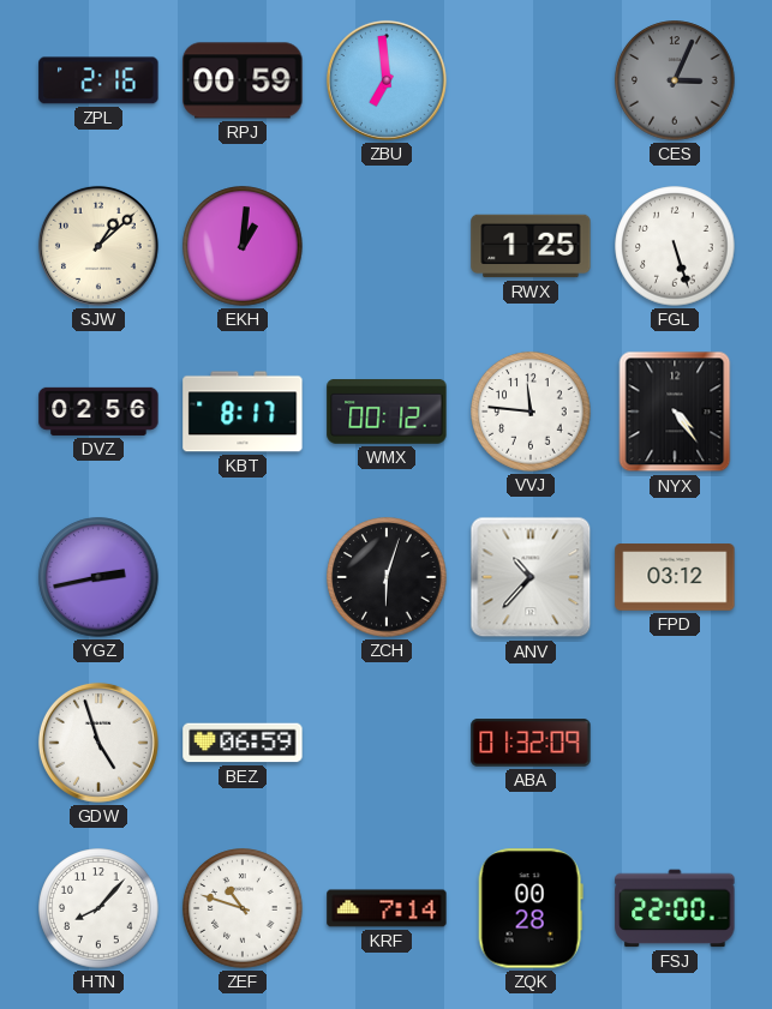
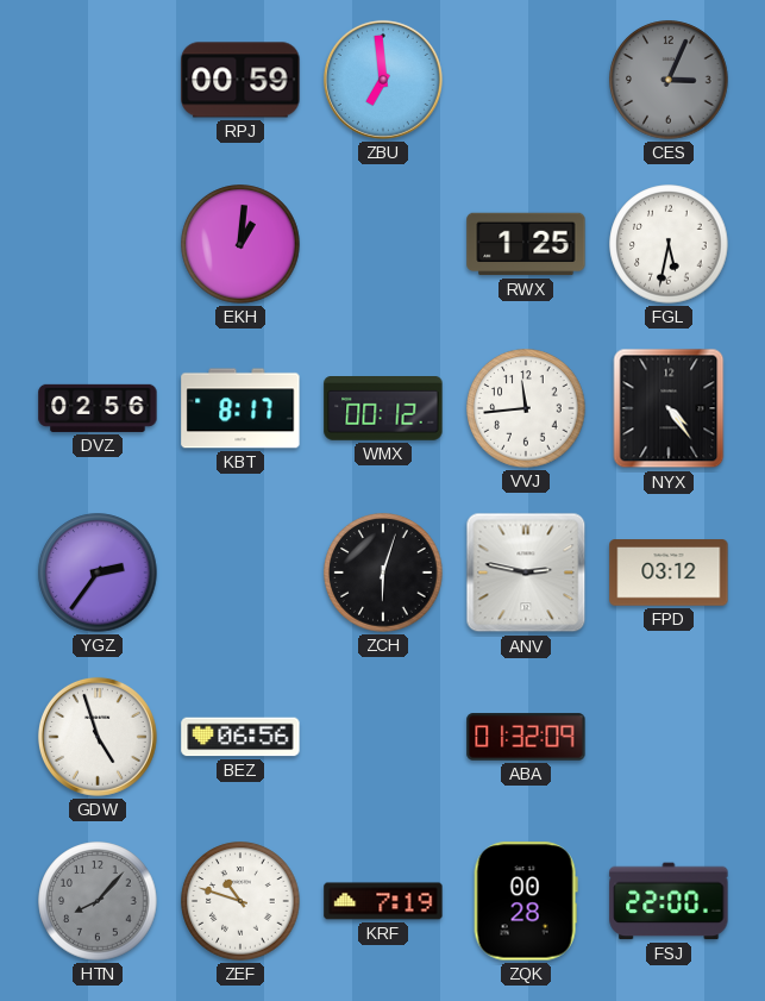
ZPL: 2:16 -> none
SJW: 1:08 -> none
FGL: 5:27 -> 5:32
VVJ: 11:46 -> 11:44
YGZ: 2:43 -> 2:36
ANV: 10:37 -> 2:47
BEZ: 06:59 -> 06:56
HTN dial: white -> grey
KRF: 7:14 -> 7:19
